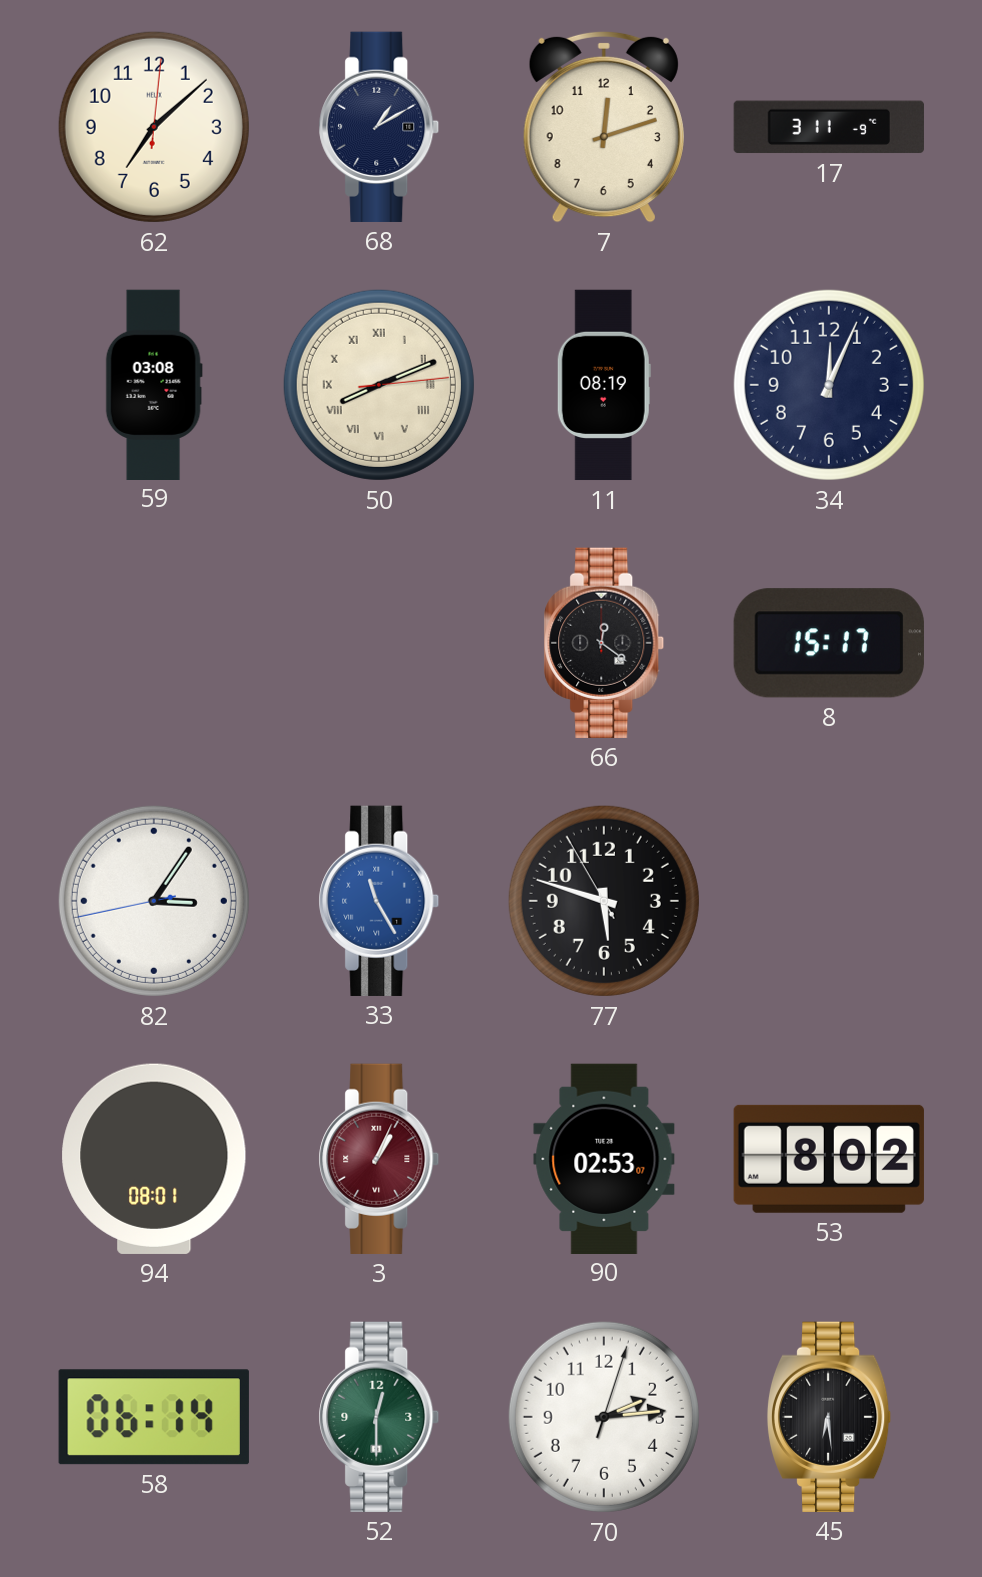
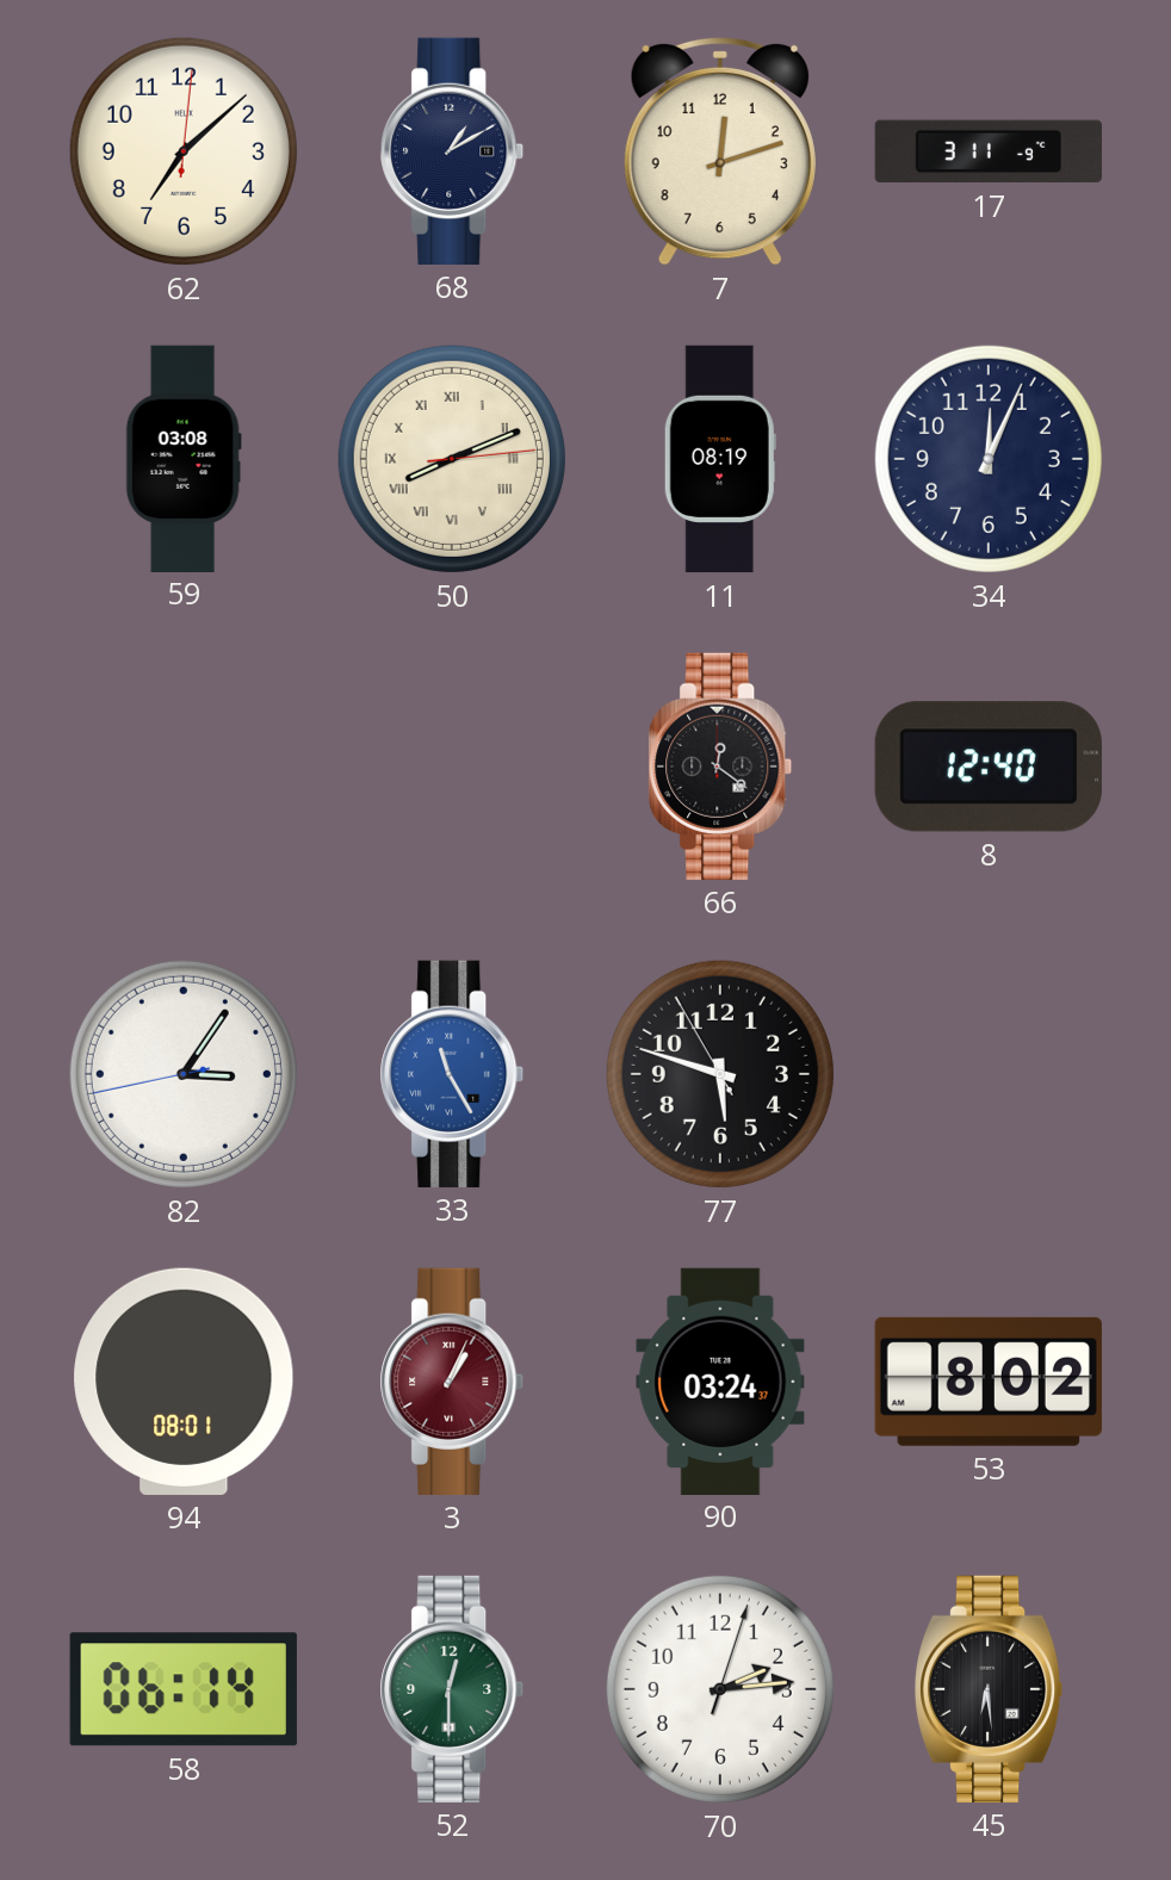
8: 15:17 -> 12:40
90: 02:53 -> 03:24
